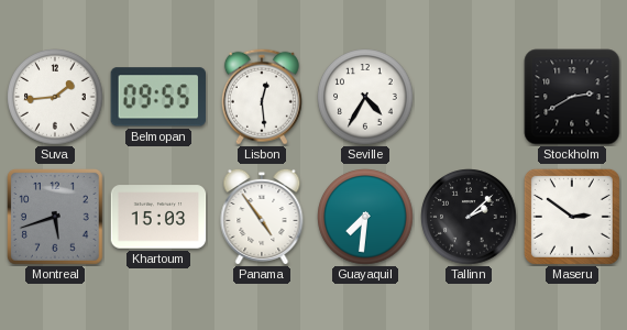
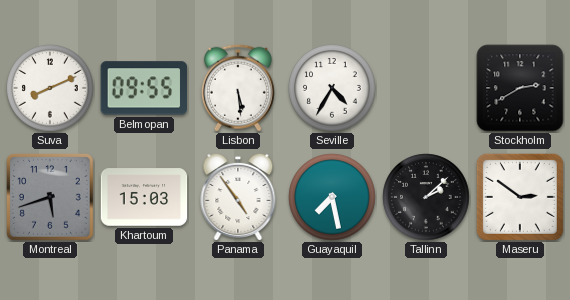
Suva: 1:44 -> 8:11
Lisbon: 12:29 -> 5:29
Guayaquil: 7:31 -> 7:28
